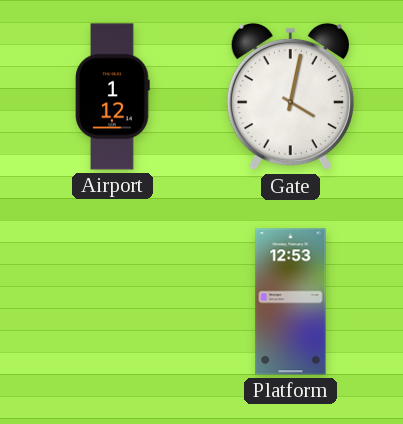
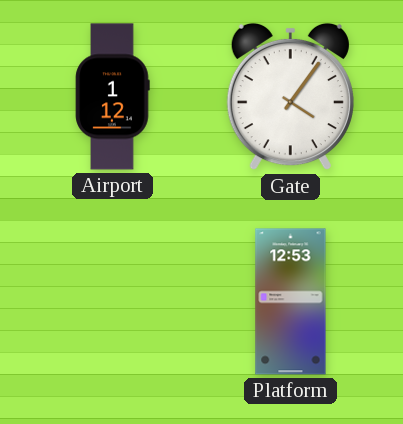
Gate: 4:02 -> 4:06
